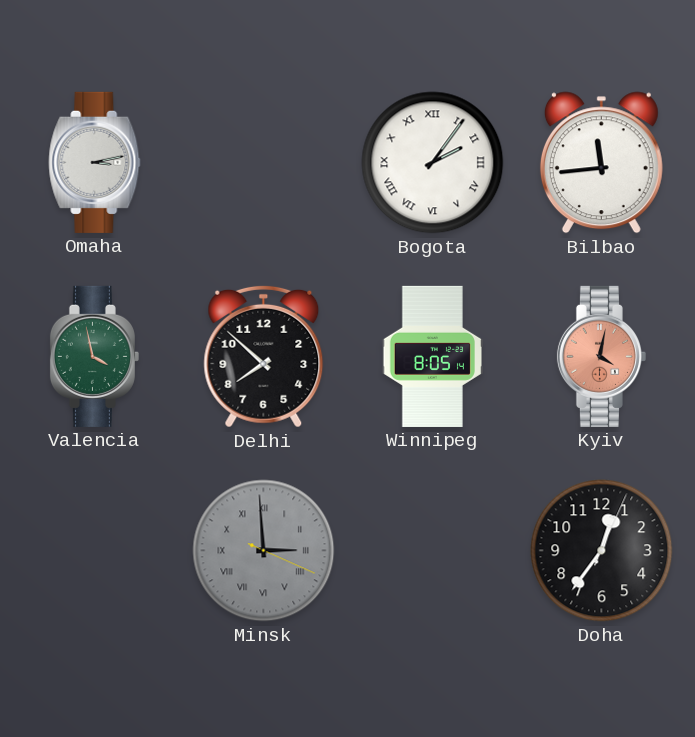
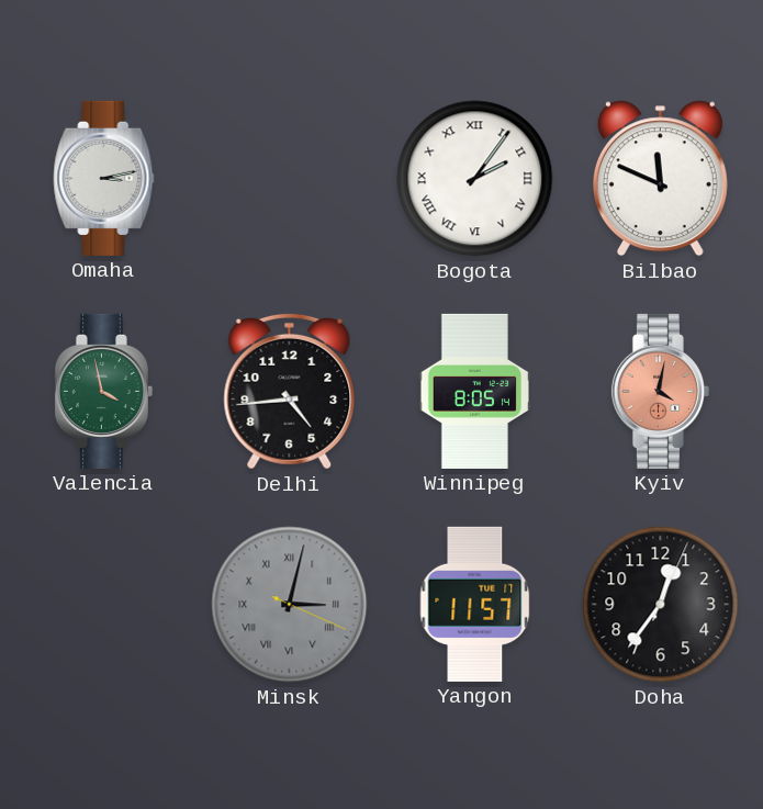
Bilbao: 11:44 -> 11:49
Delhi: 7:52 -> 4:44
Minsk: 2:59 -> 3:02
Yangon: none -> 11:57
